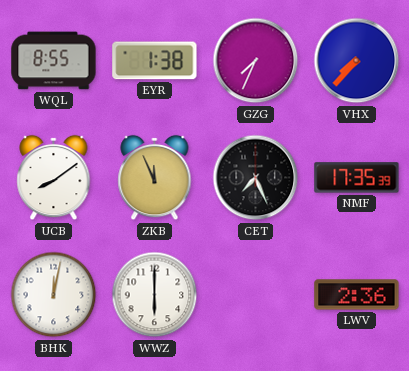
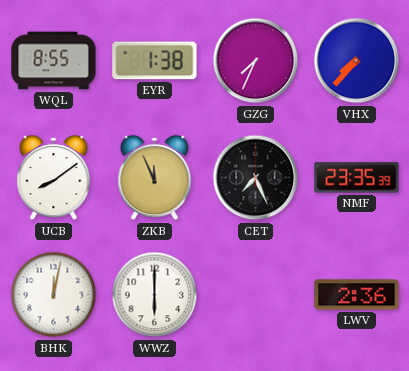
NMF: 17:35 -> 23:35
